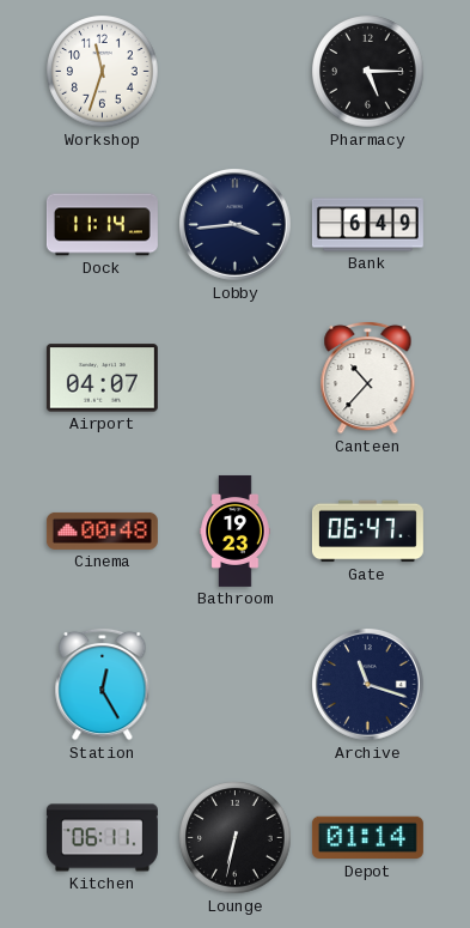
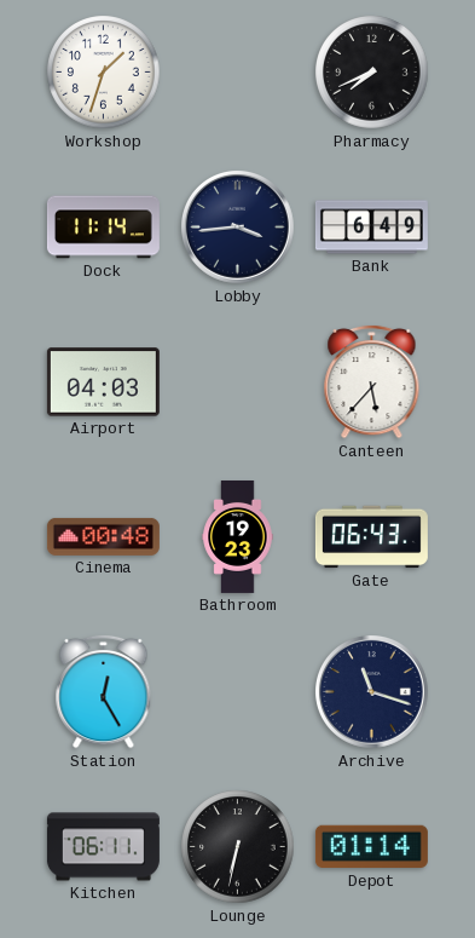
Workshop: 11:33 -> 1:33
Pharmacy: 5:15 -> 7:41
Airport: 04:07 -> 04:03
Canteen: 10:37 -> 5:37
Gate: 06:47 -> 06:43
